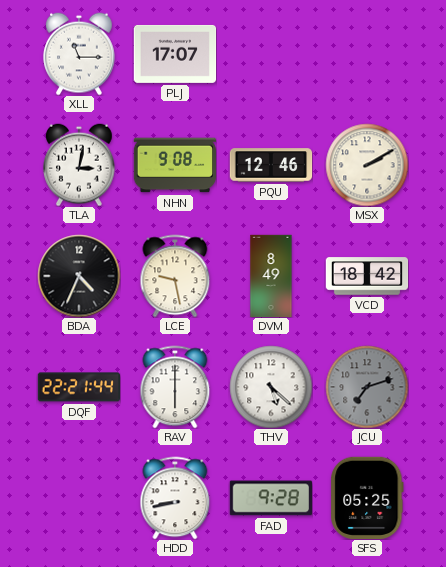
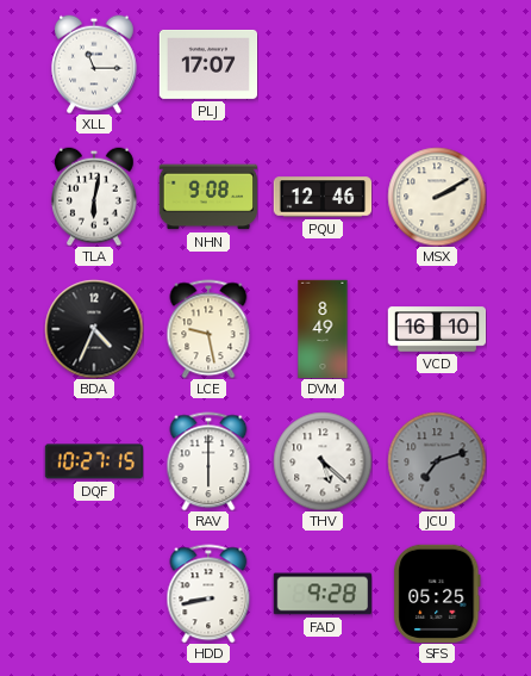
TLA: 3:02 -> 6:02
VCD: 18:42 -> 16:10
DQF: 22:21 -> 10:27
